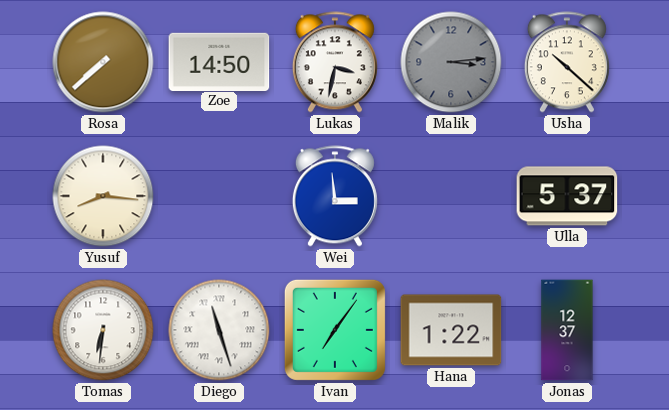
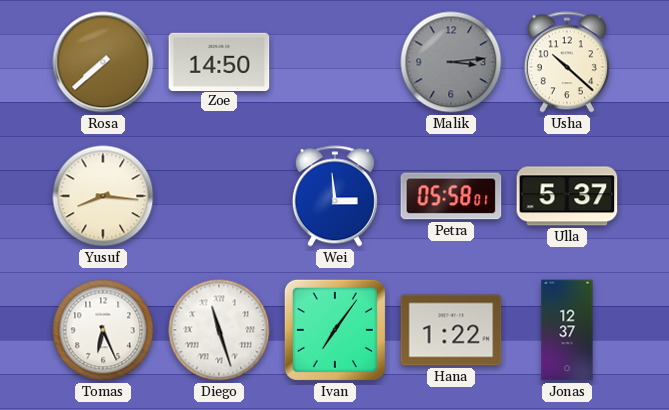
Lukas: 3:32 -> none
Petra: none -> 05:58
Tomas: 6:31 -> 6:26
